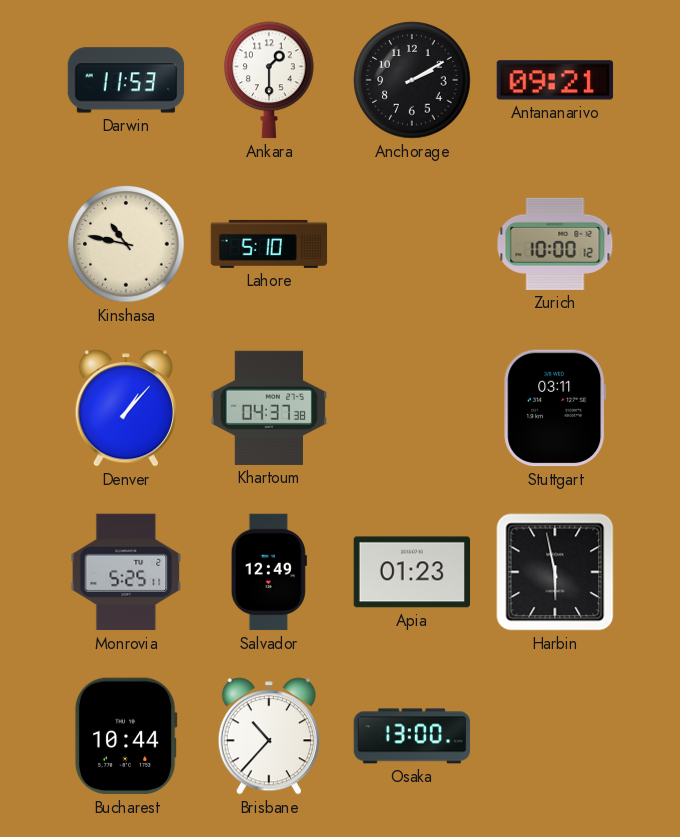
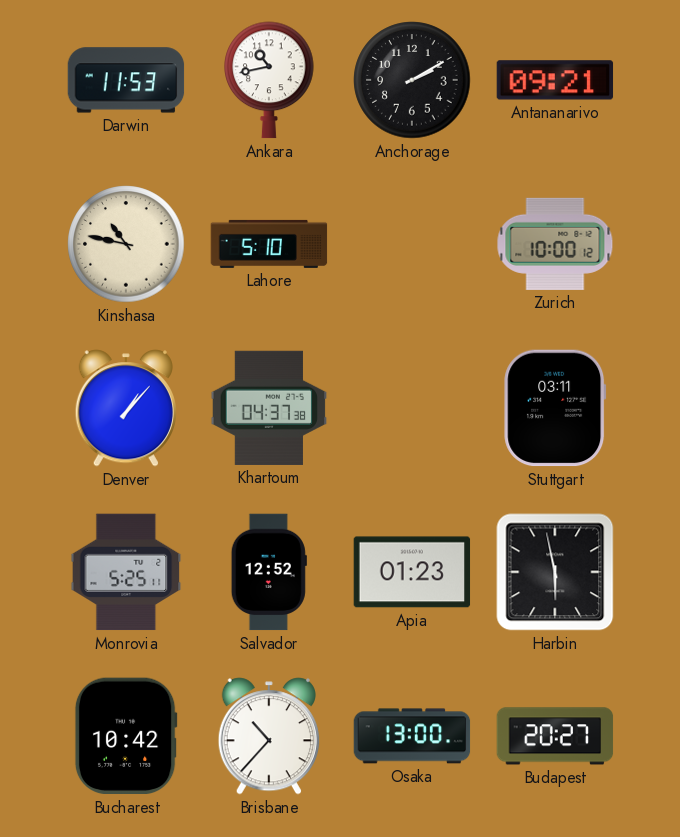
Ankara: 1:30 -> 10:43
Salvador: 12:49 -> 12:52
Bucharest: 10:44 -> 10:42
Budapest: none -> 20:27
